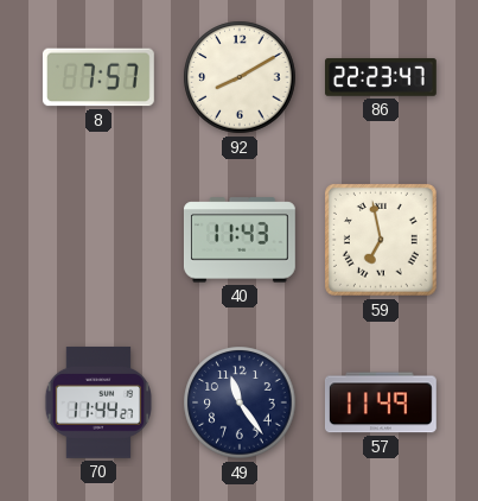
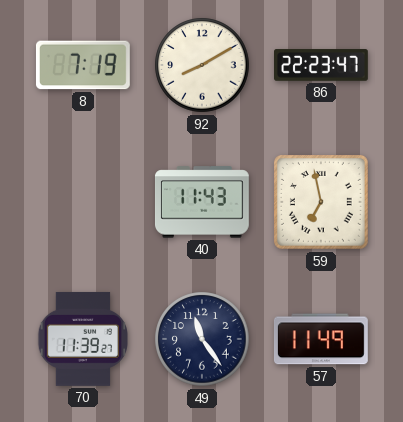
8: 7:57 -> 7:19
70: 11:44 -> 11:39
